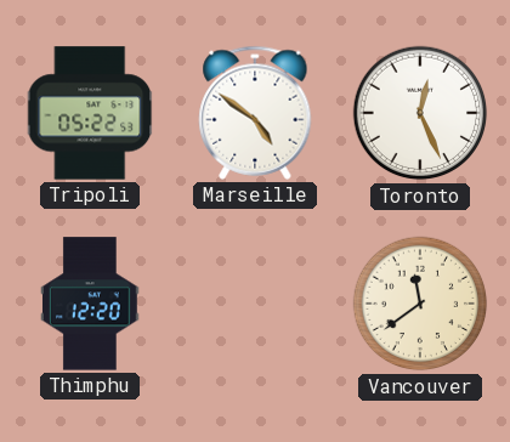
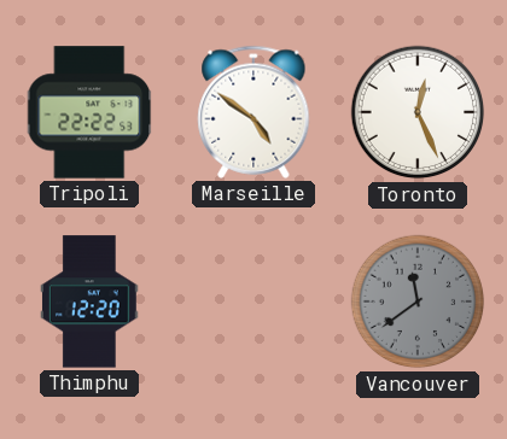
Tripoli: 05:22 -> 22:22
Vancouver dial: cream -> grey
